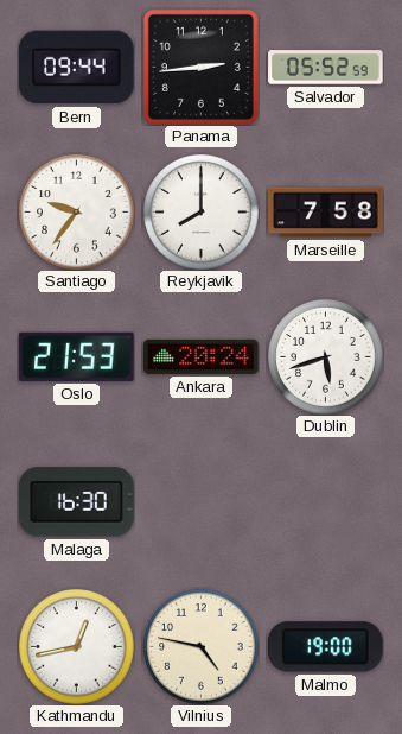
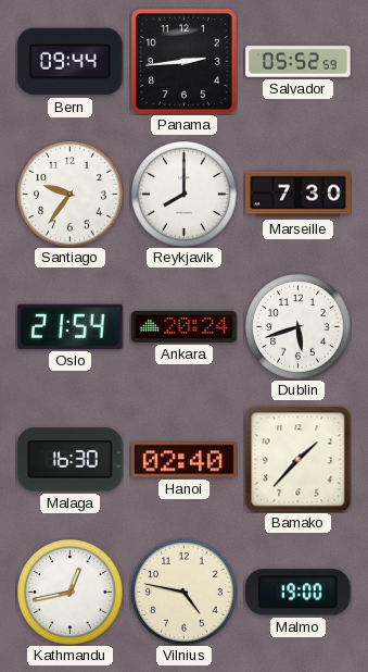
Marseille: 7:58 -> 7:30
Oslo: 21:53 -> 21:54
Hanoi: none -> 02:40
Bamako: none -> 1:37
